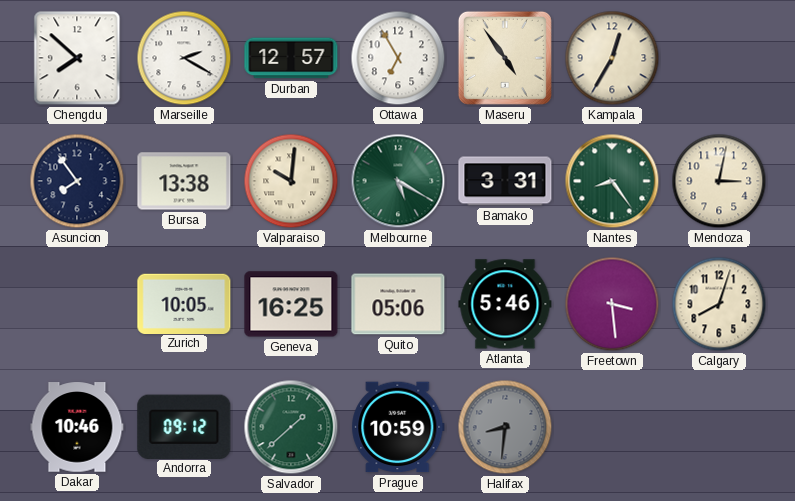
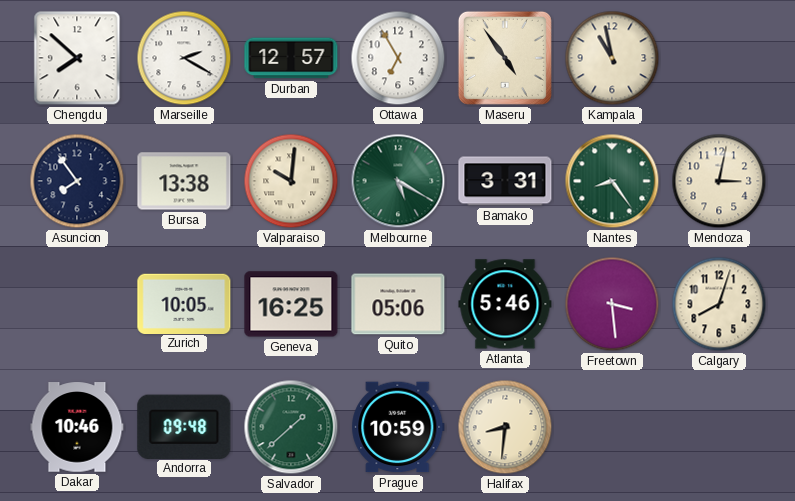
Kampala: 12:35 -> 10:58
Andorra: 09:12 -> 09:48
Halifax dial: grey -> cream
